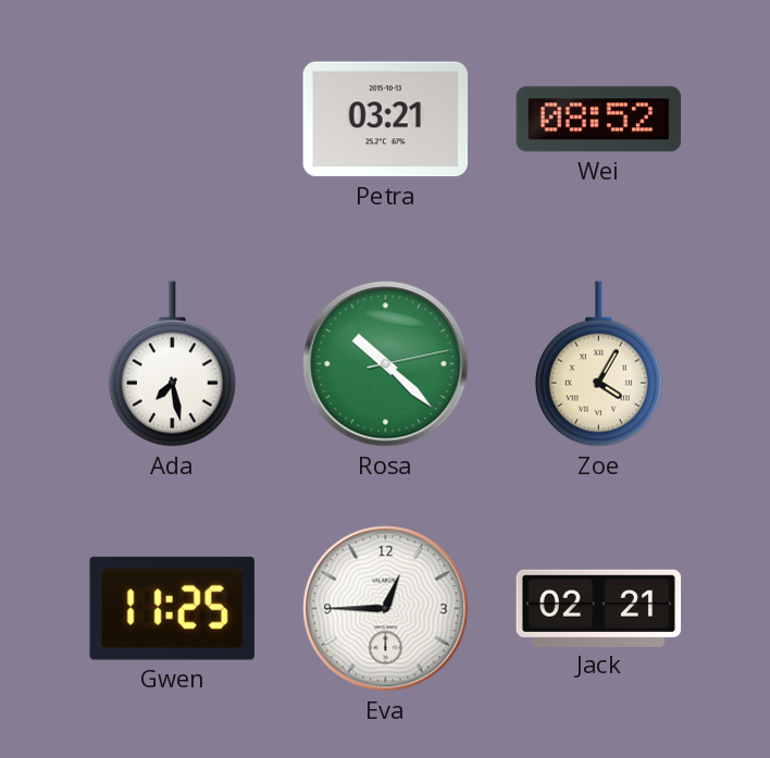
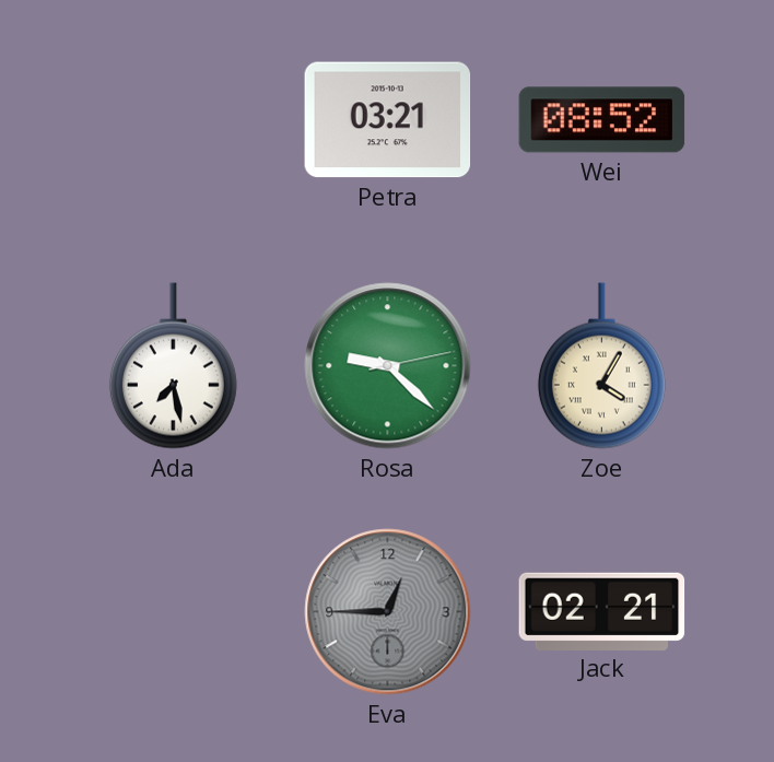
Rosa: 10:22 -> 9:22
Gwen: 11:25 -> none
Eva dial: white -> grey
